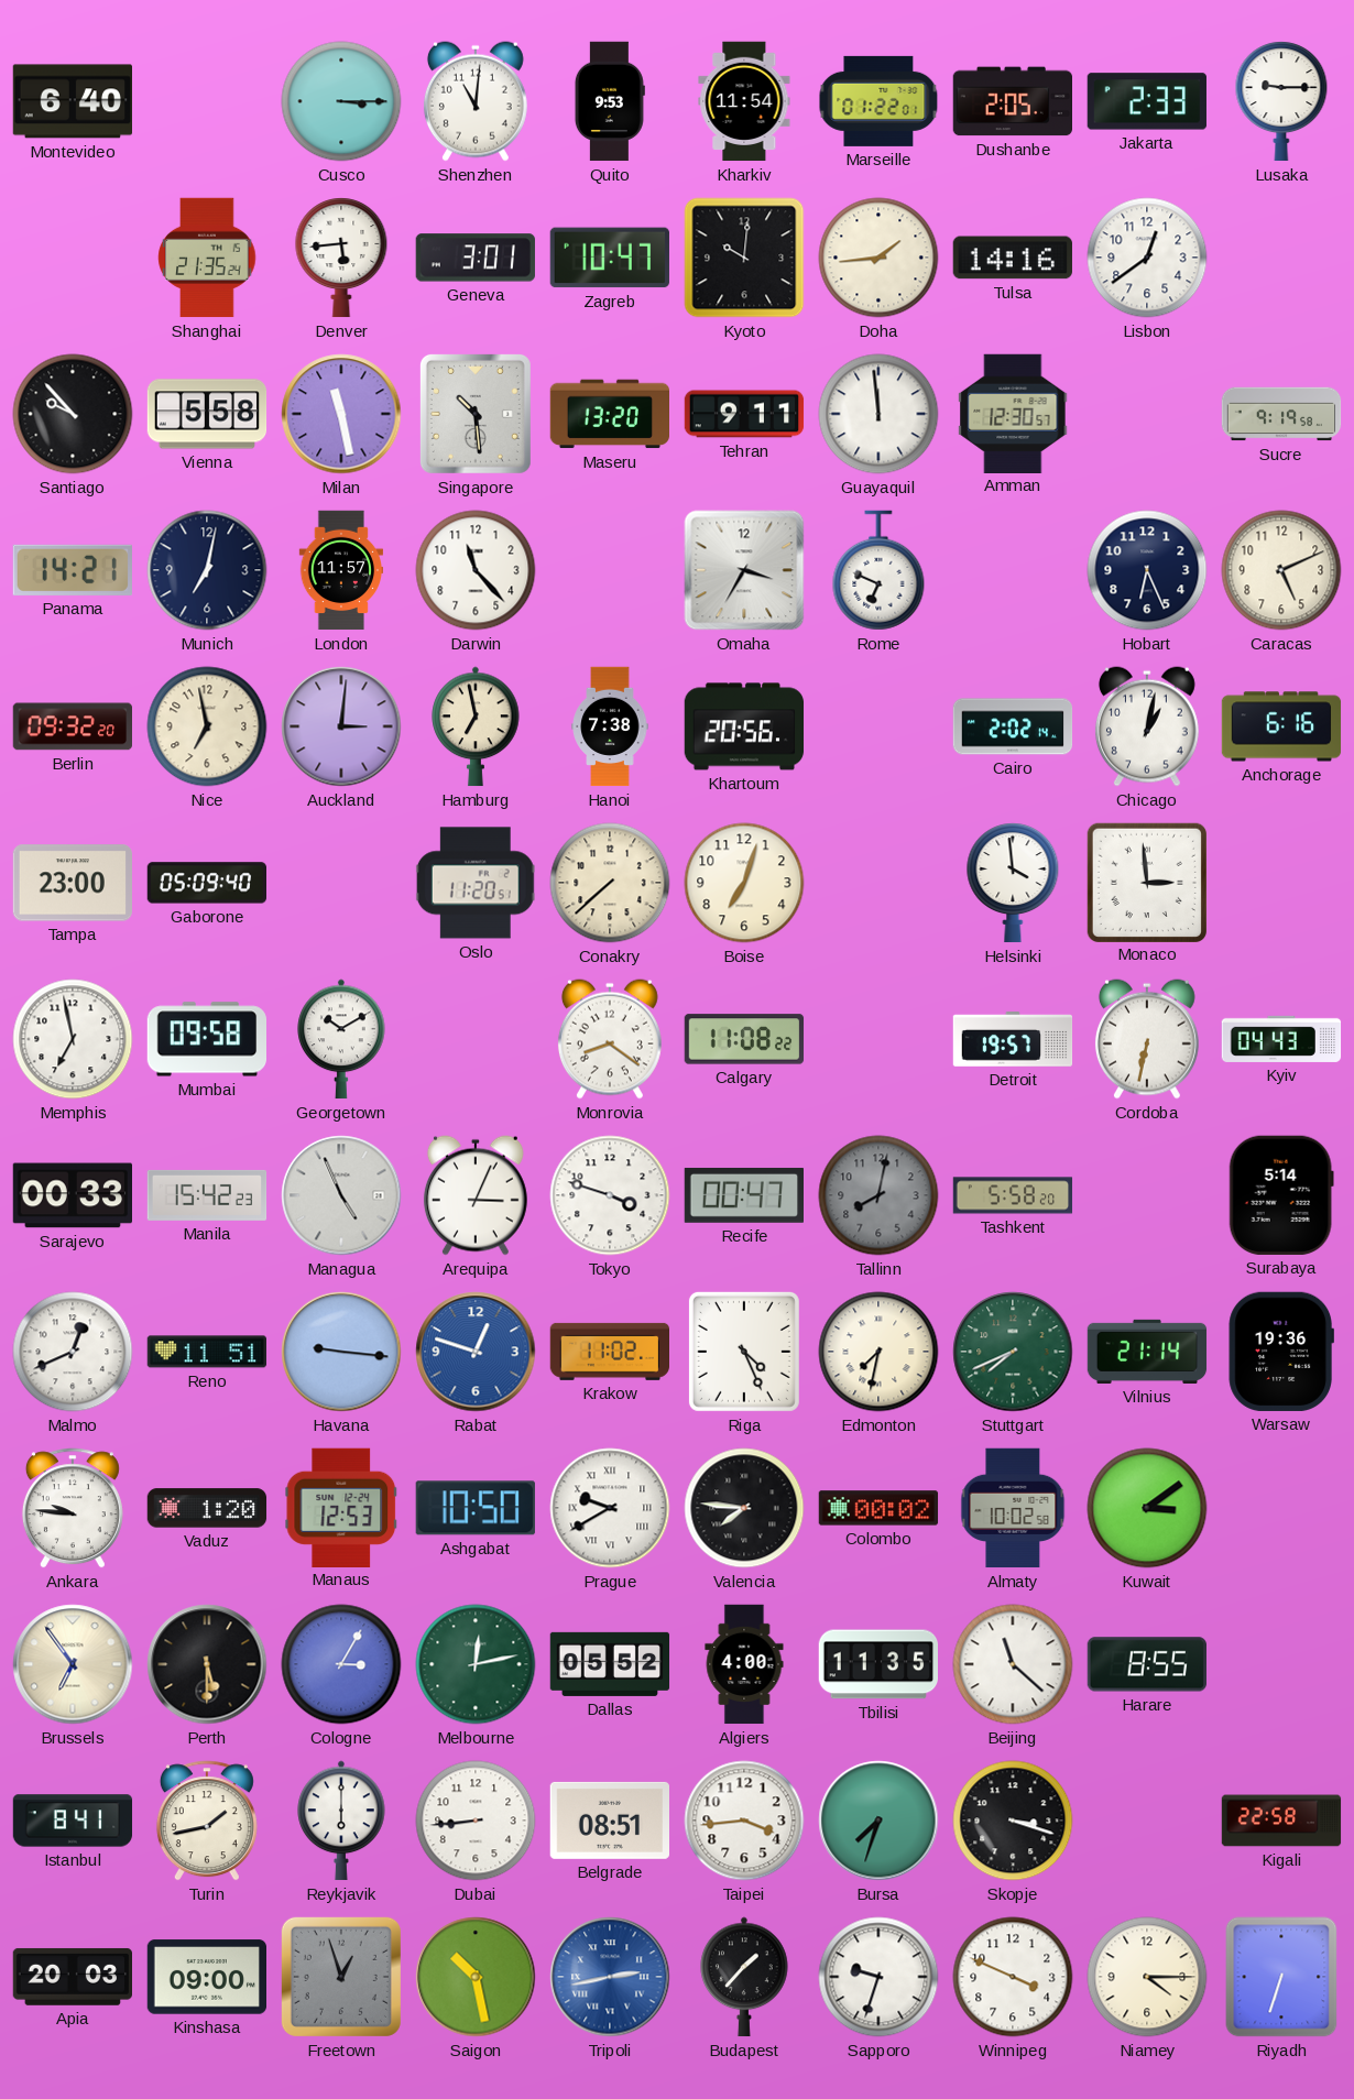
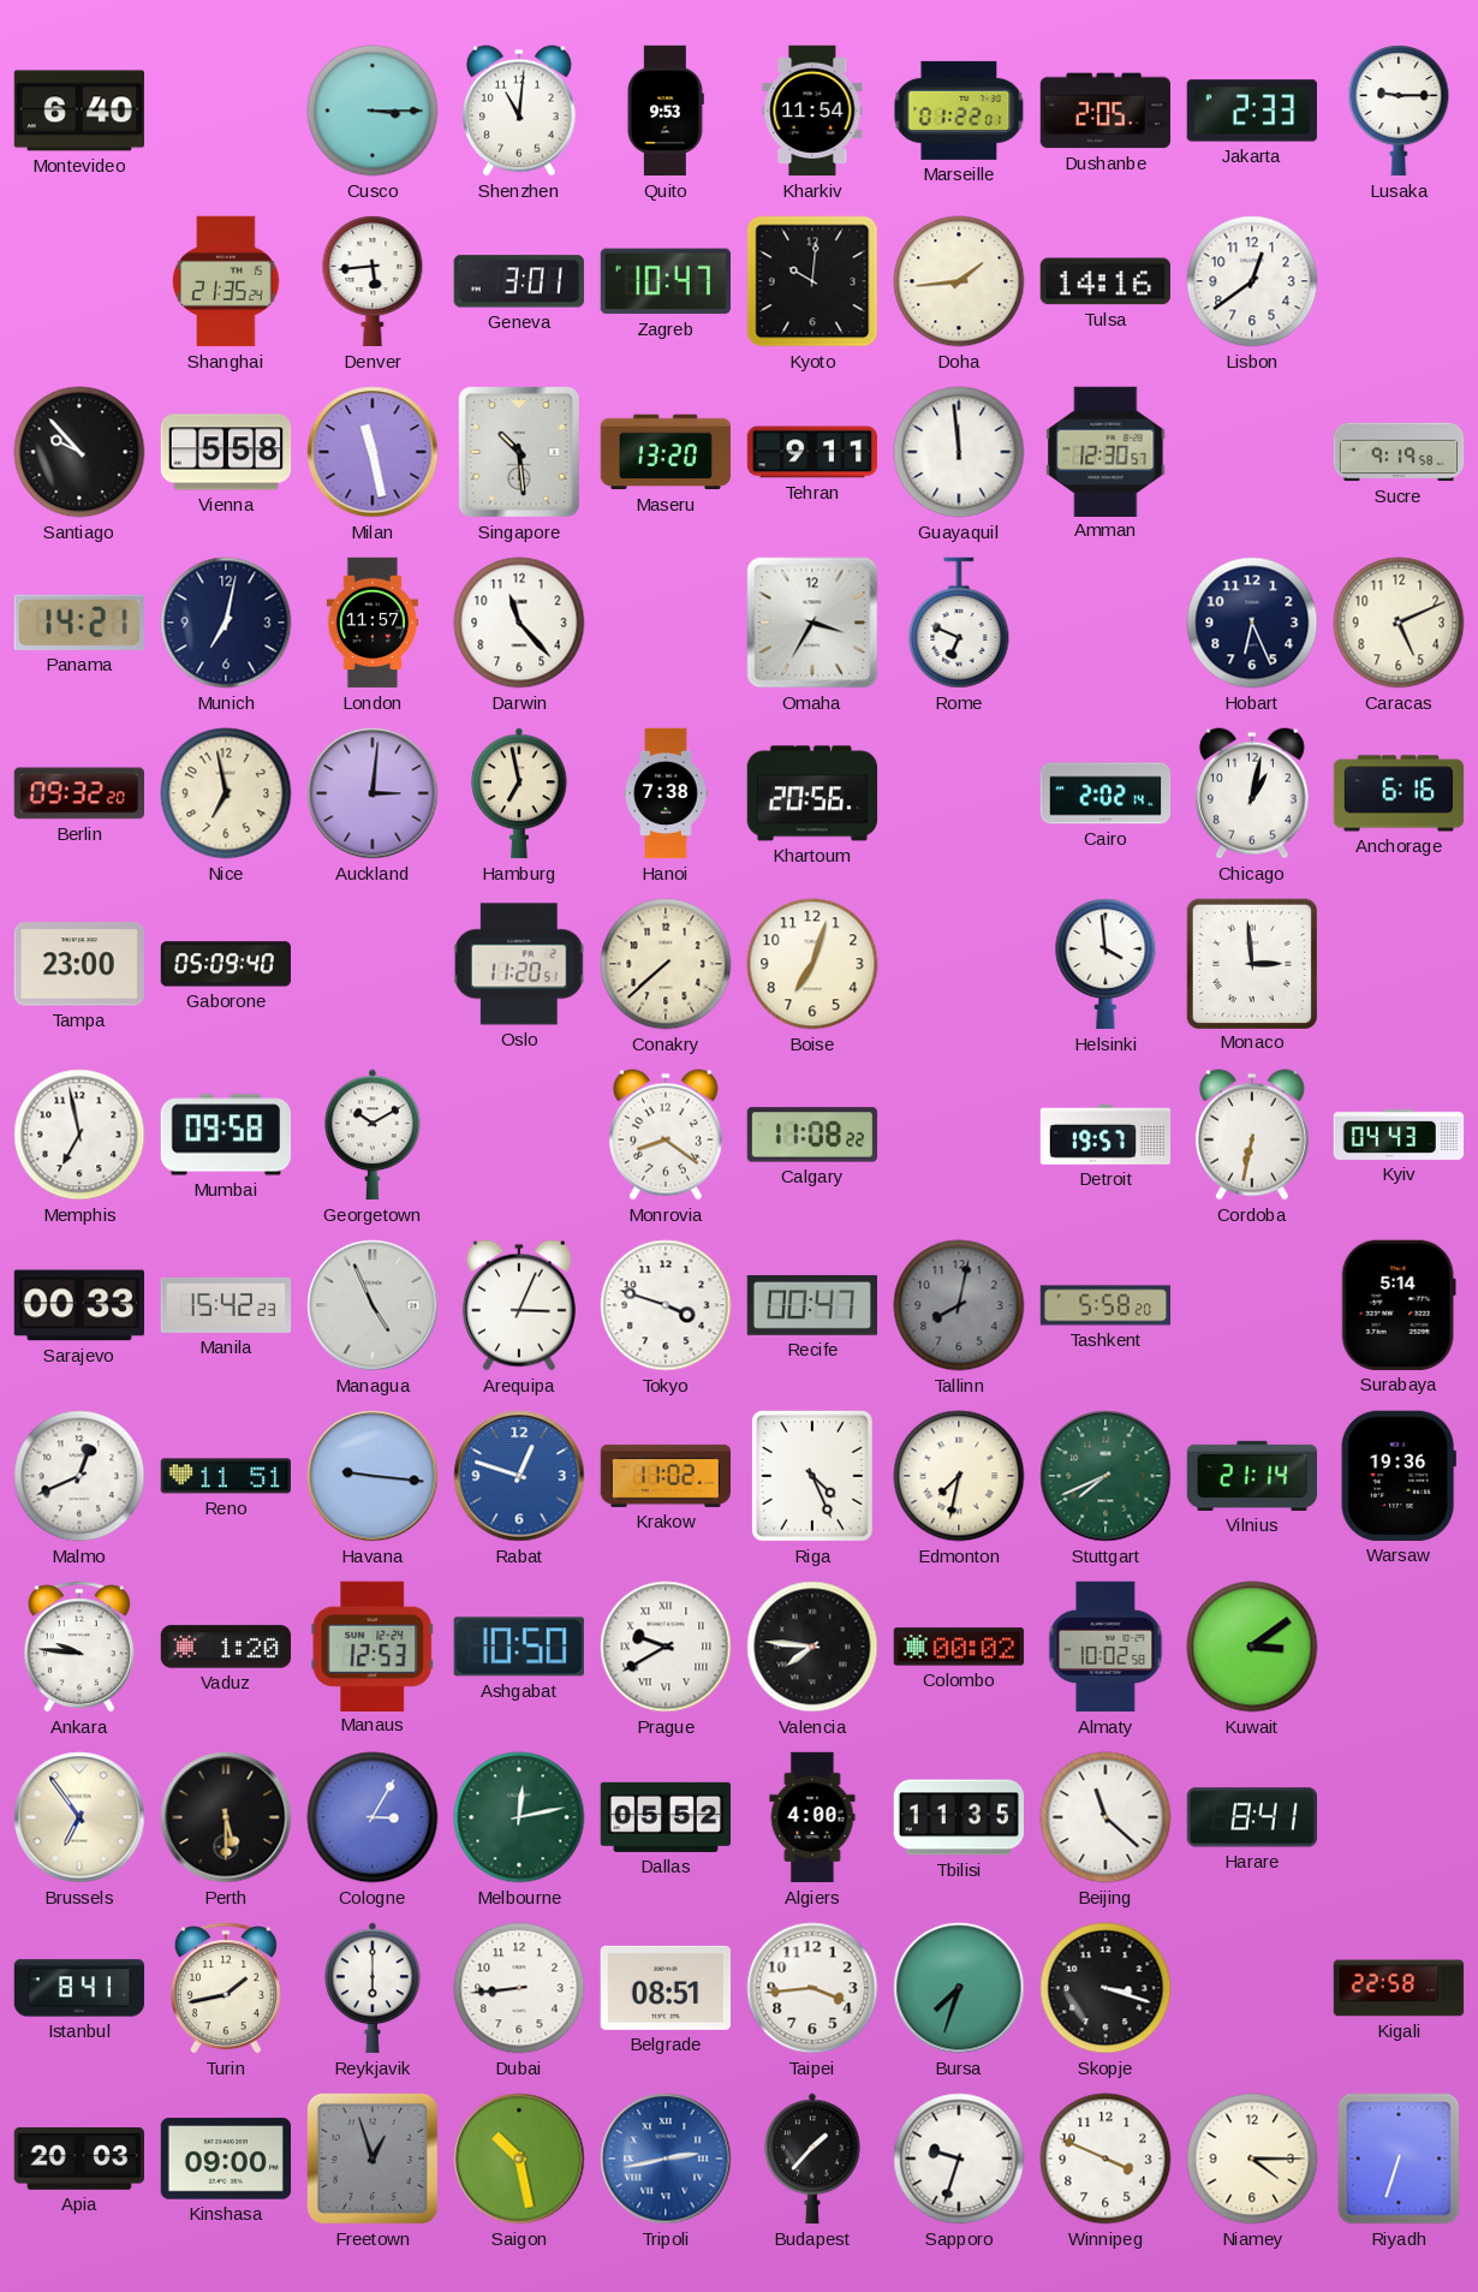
Harare: 8:55 -> 8:41
